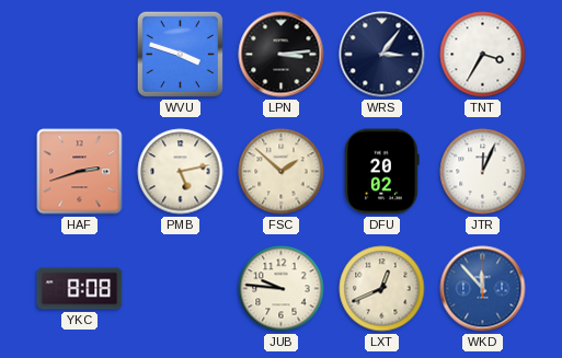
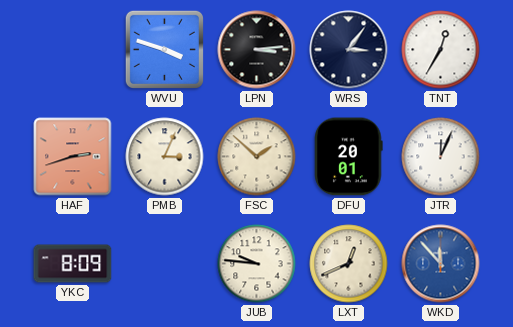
TNT: 3:35 -> 12:35
PMB: 5:13 -> 3:04
DFU: 20:02 -> 20:01
YKC: 8:08 -> 8:09
